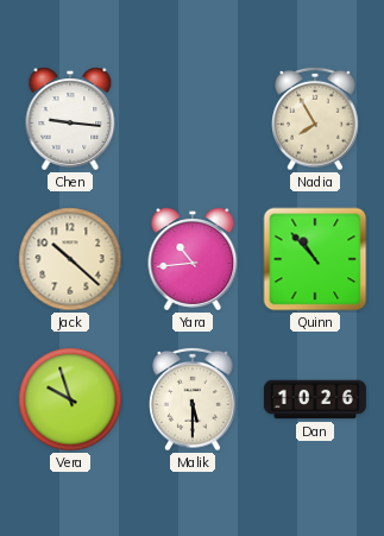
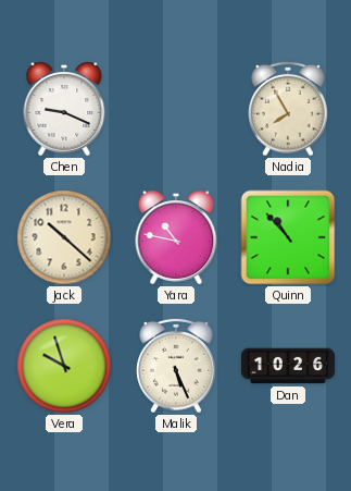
Chen: 9:16 -> 9:19
Yara: 10:44 -> 10:47
Malik: 5:30 -> 5:26
